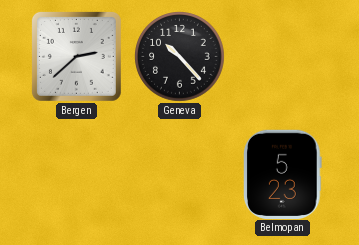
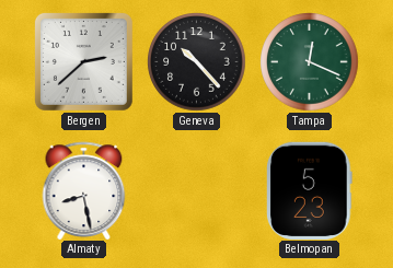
Tampa: none -> 12:19
Almaty: none -> 8:28
